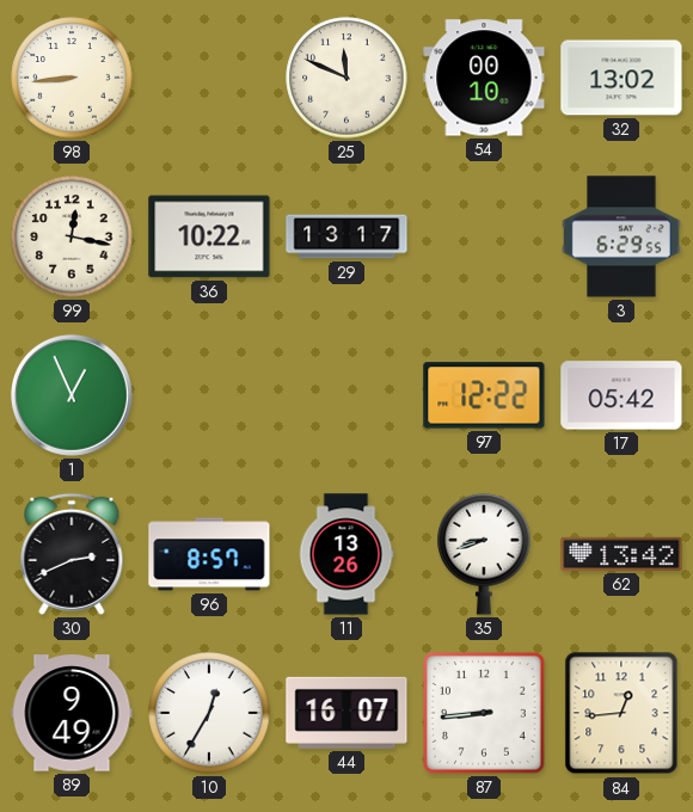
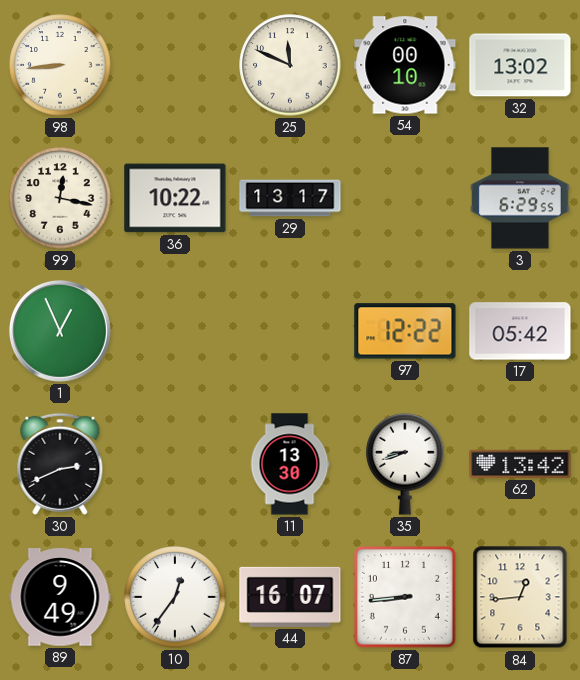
96: 8:57 -> none
11: 13:26 -> 13:30
10: 12:35 -> 12:36
